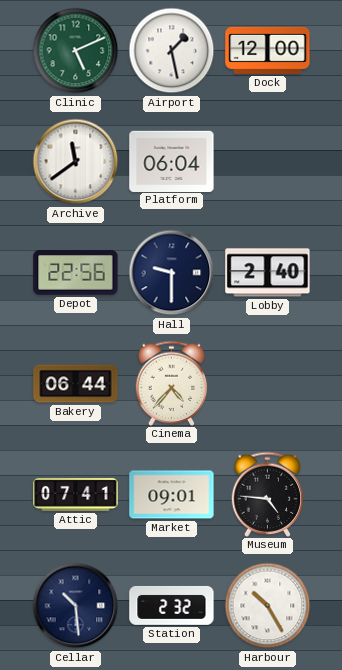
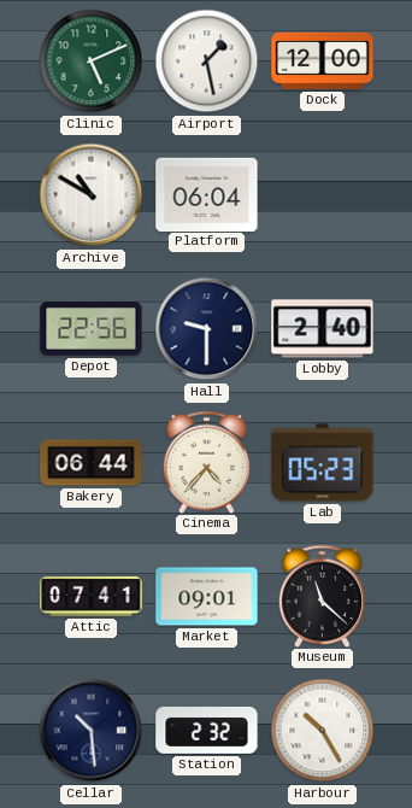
Archive: 11:39 -> 10:50
Lab: none -> 05:23
Museum: 4:46 -> 11:22
